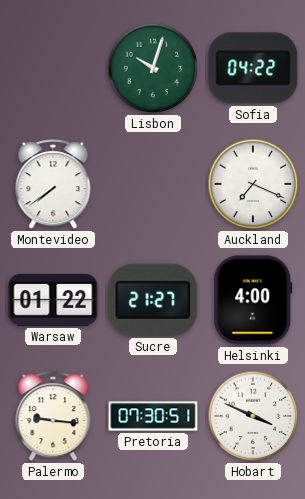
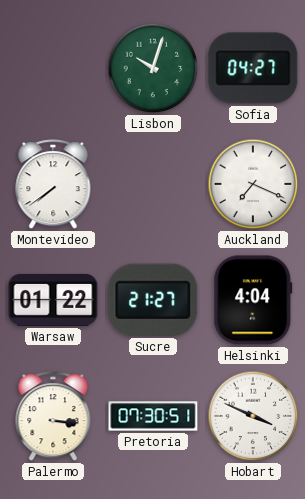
Sofia: 04:22 -> 04:27
Helsinki: 4:00 -> 4:04
Palermo: 9:16 -> 3:16
